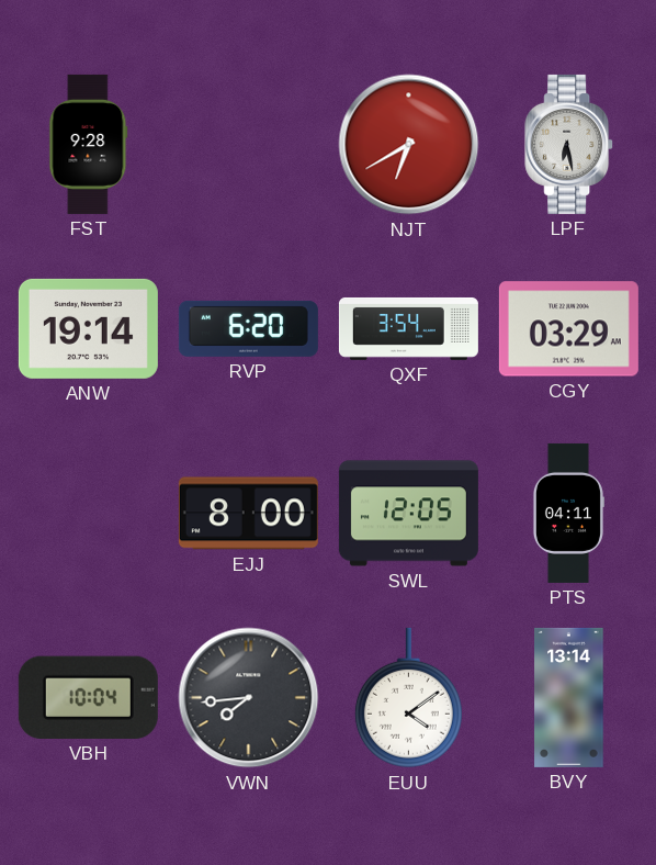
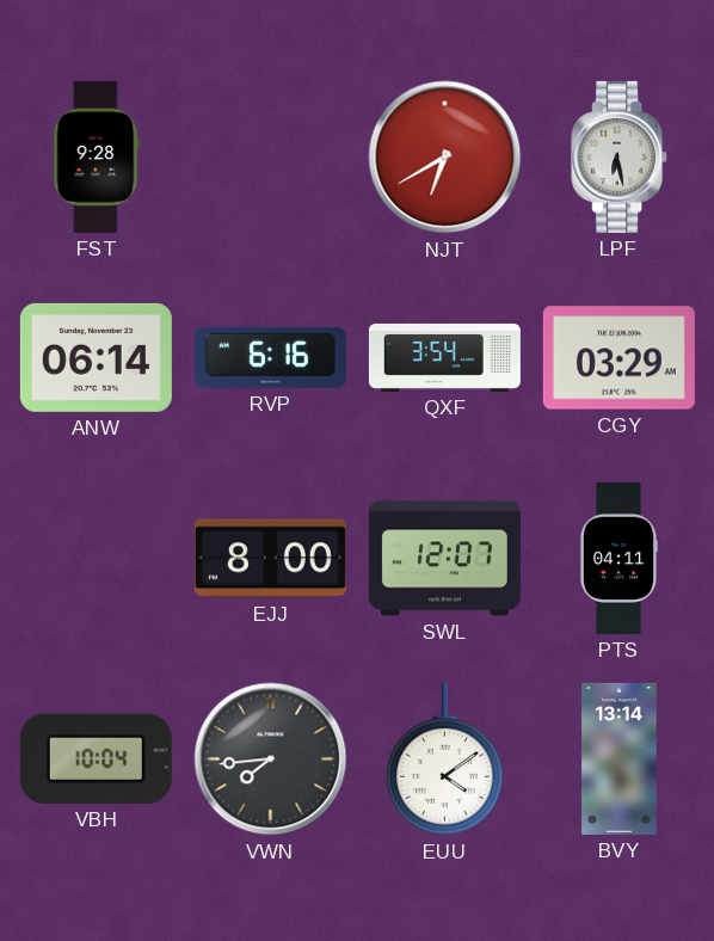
ANW: 19:14 -> 06:14
RVP: 6:20 -> 6:16
SWL: 12:05 -> 12:07
